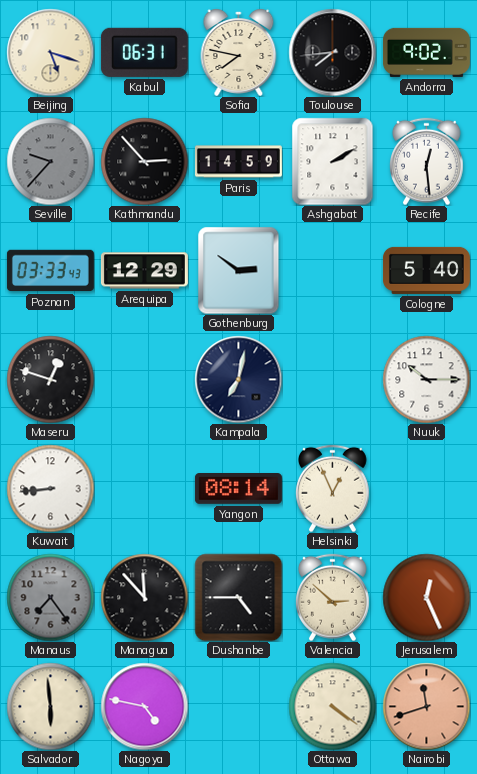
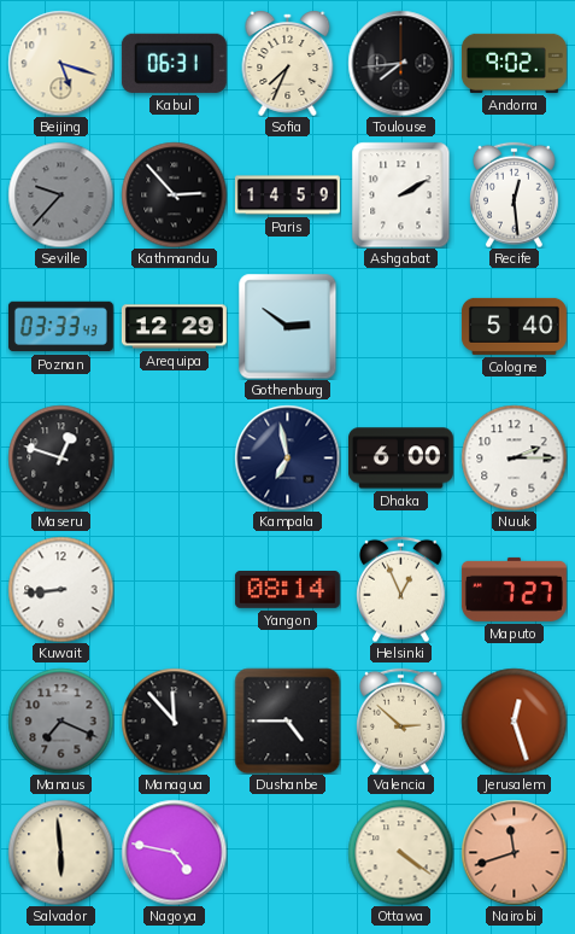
Sofia: 7:47 -> 7:34
Kampala: 7:02 -> 6:58
Dhaka: none -> 6:00
Nuuk: 10:15 -> 2:15
Maputo: none -> 7:27
Manaus: 7:24 -> 7:19
Jerusalem: 12:26 -> 12:27
